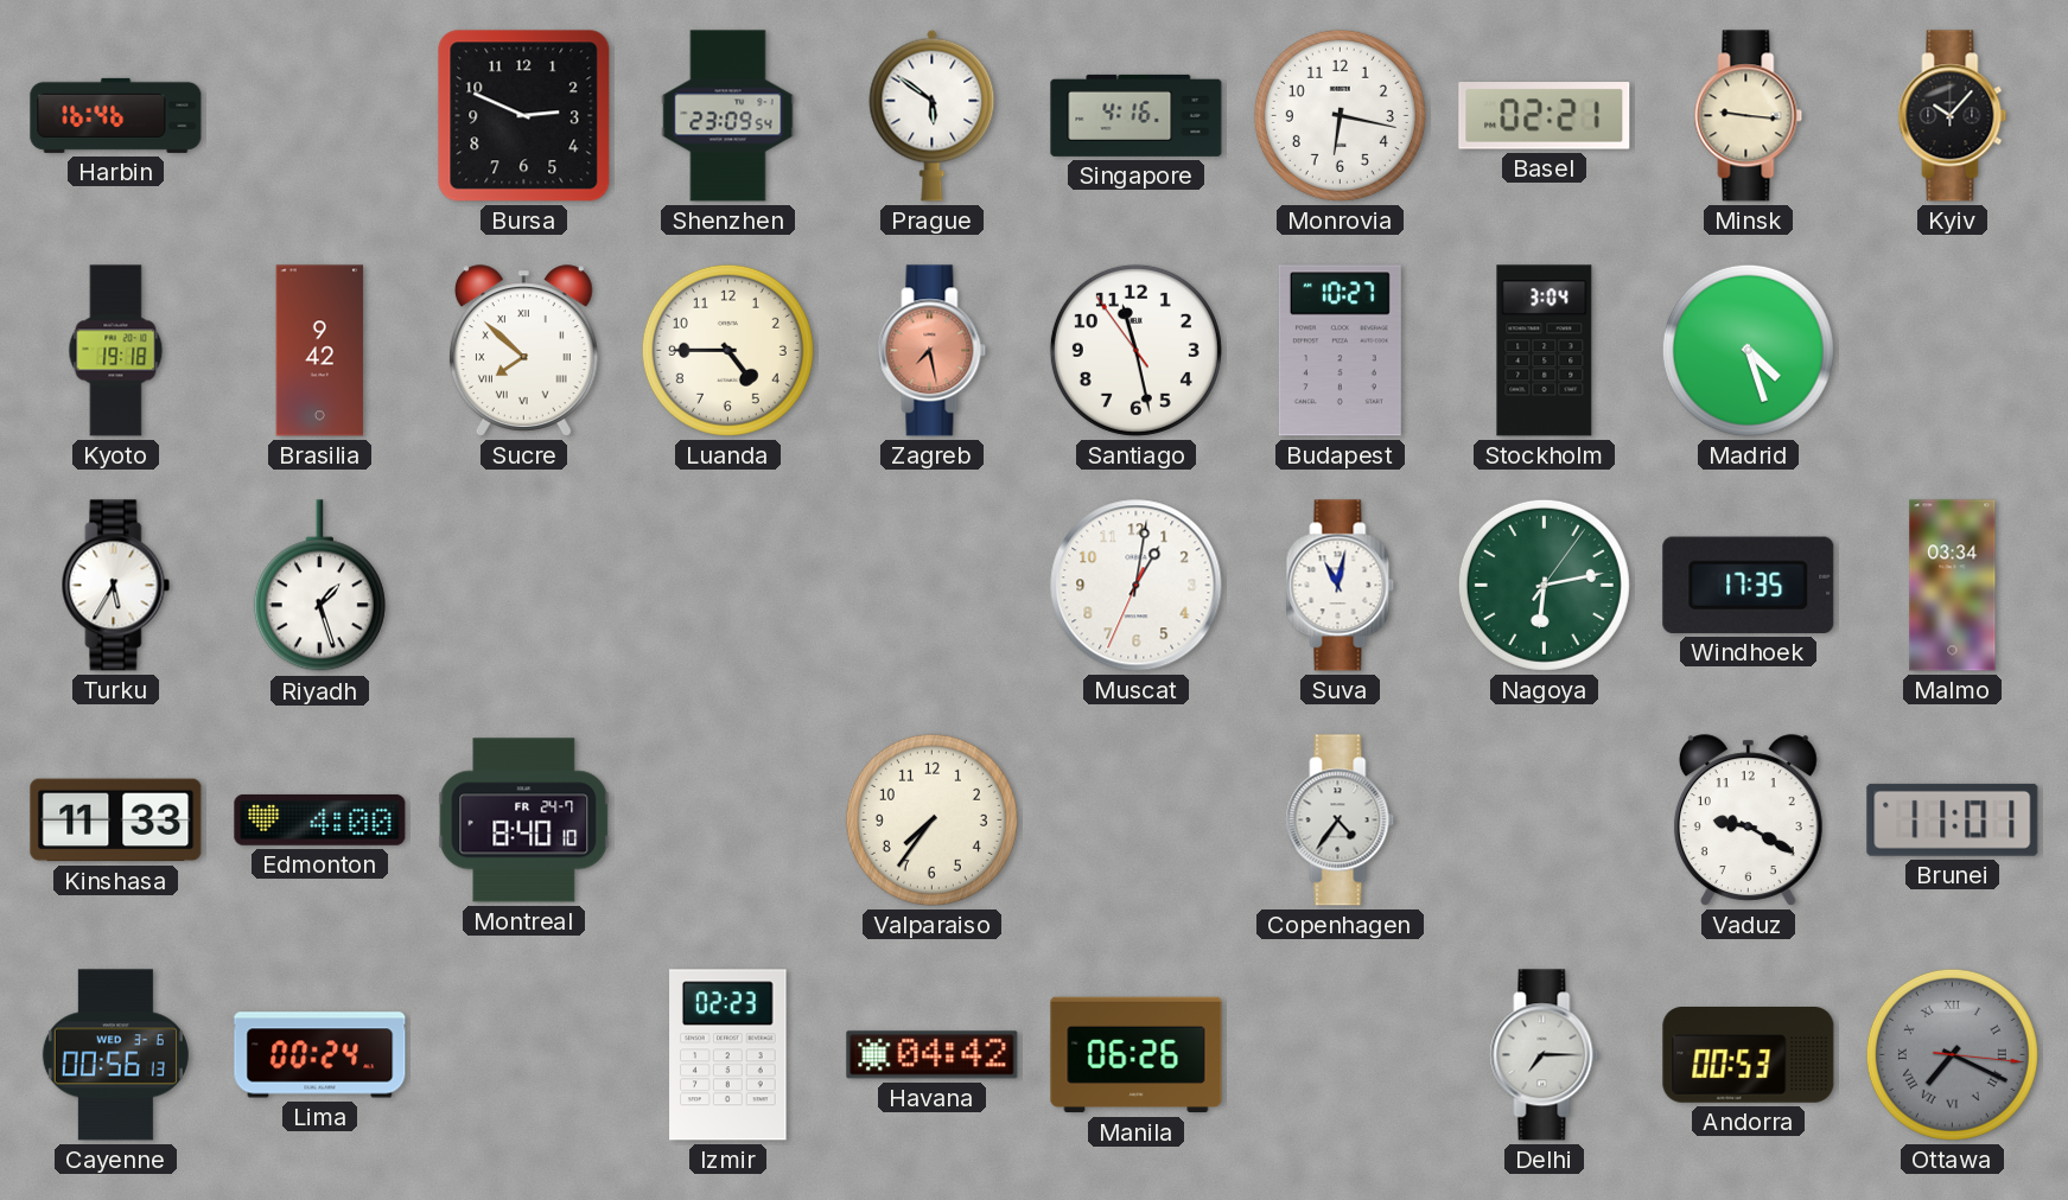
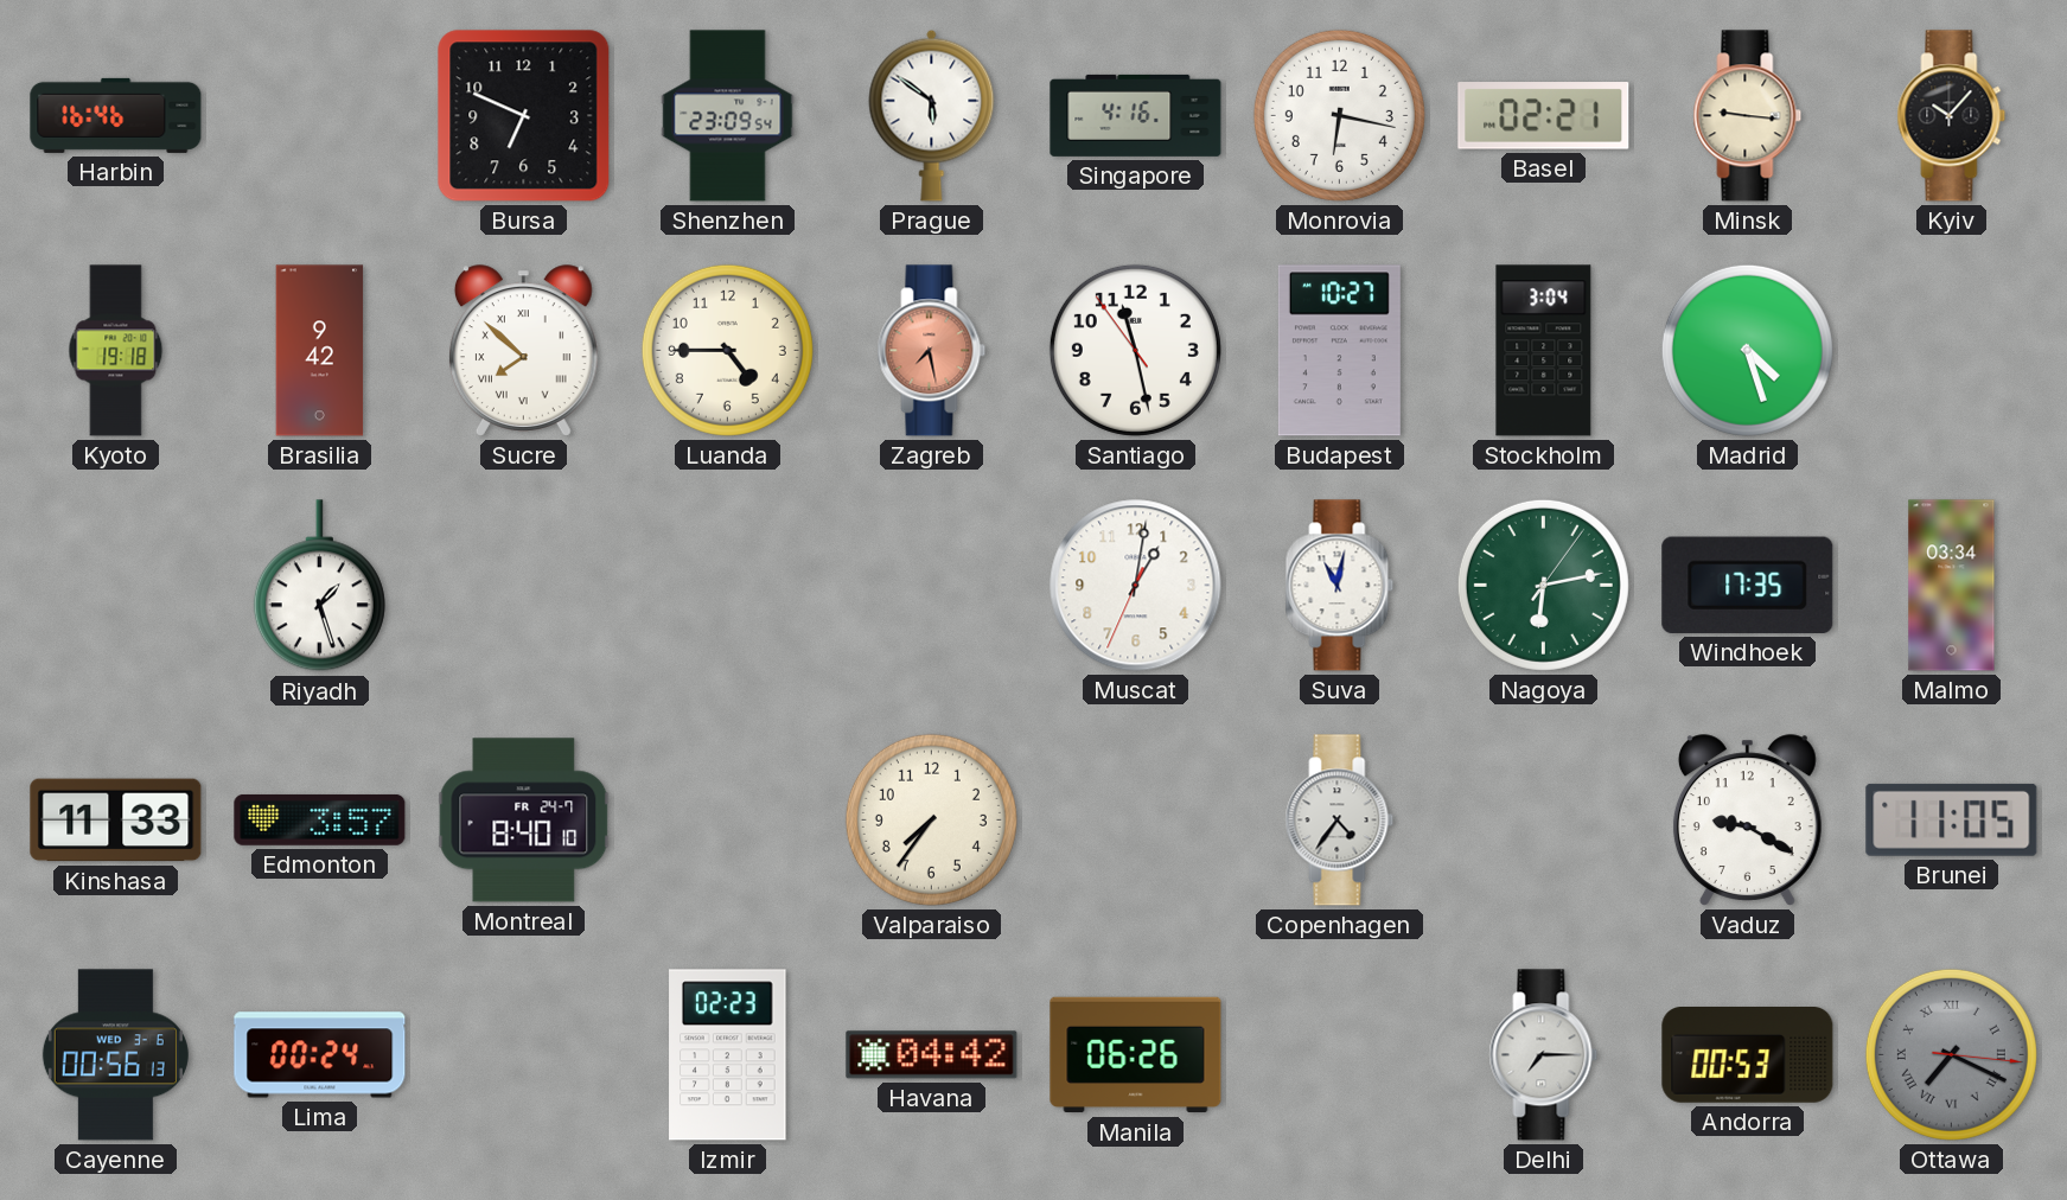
Bursa: 2:49 -> 6:49
Turku: 5:35 -> none
Edmonton: 4:00 -> 3:57
Brunei: 11:01 -> 11:05
